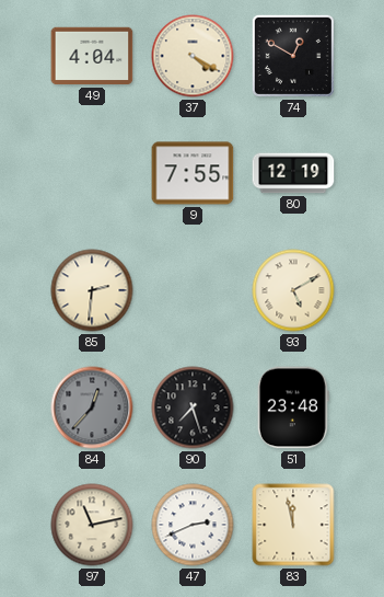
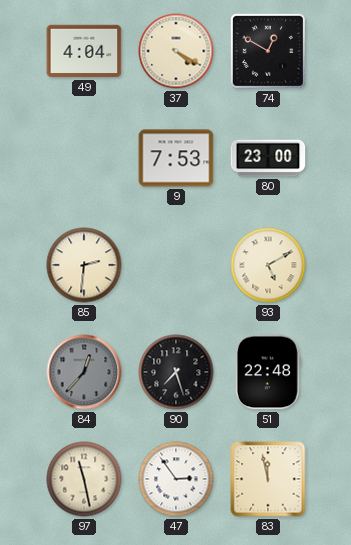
9: 7:55 -> 7:53
80: 12:19 -> 23:00
51: 23:48 -> 22:48
97: 11:13 -> 11:28
47: 2:41 -> 2:54
